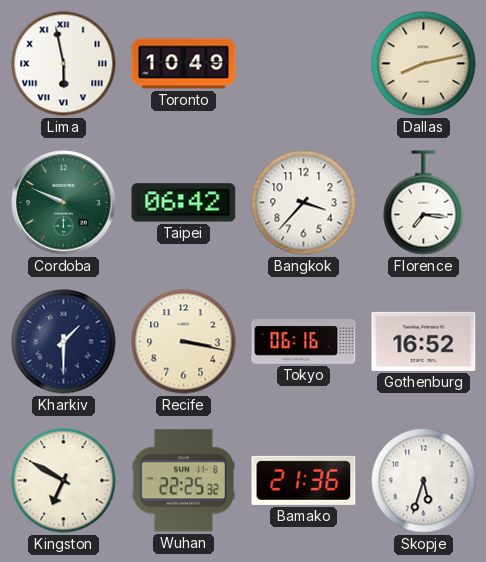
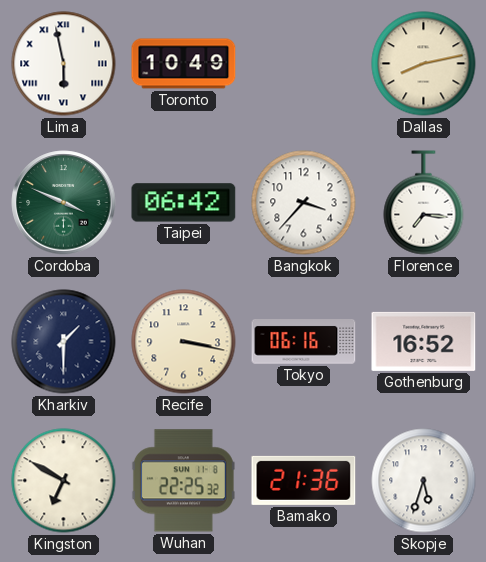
Cordoba: 9:49 -> 3:49
